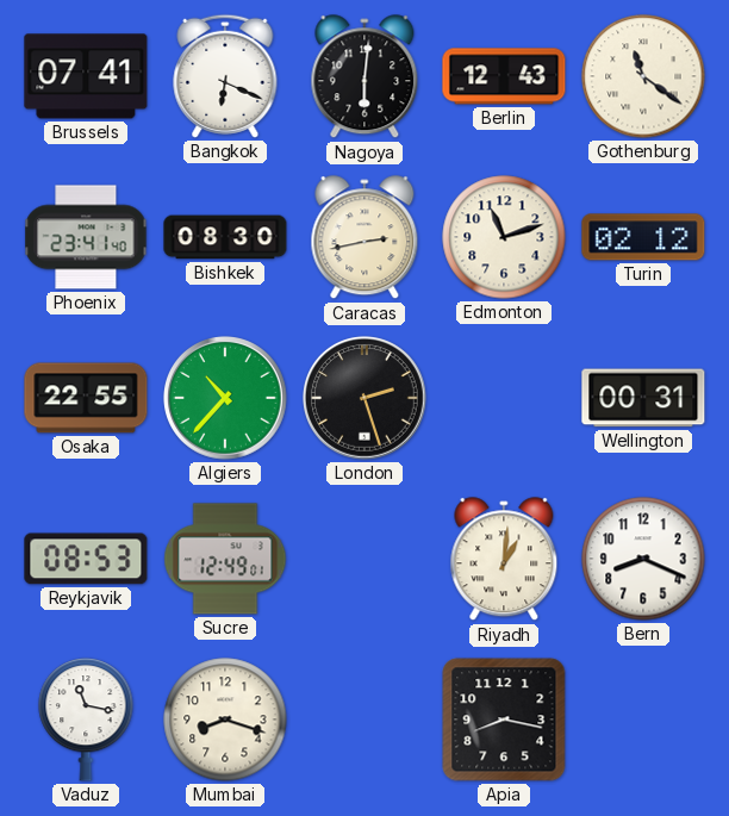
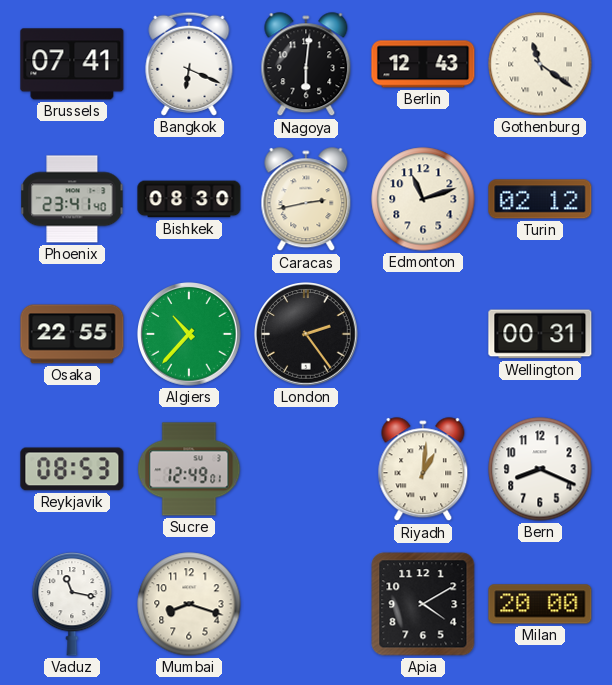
London: 2:27 -> 2:24
Apia: 8:17 -> 4:10
Milan: none -> 20:00
